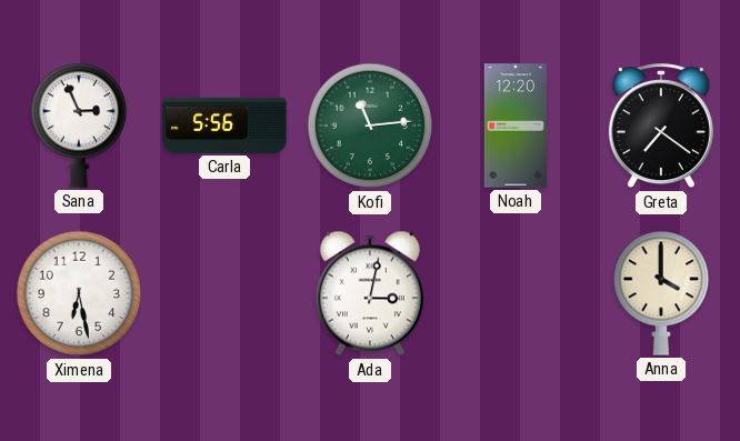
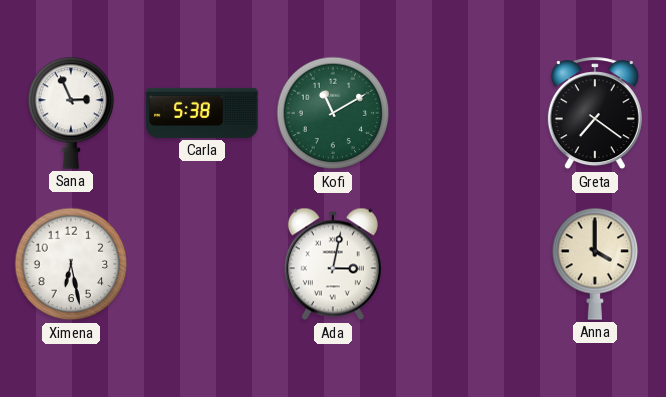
Carla: 5:56 -> 5:38
Kofi: 11:14 -> 11:10
Noah: 12:20 -> none
